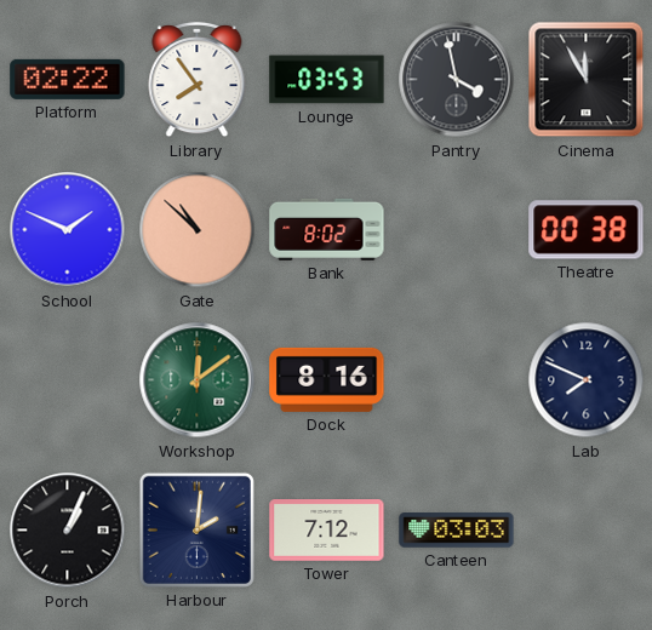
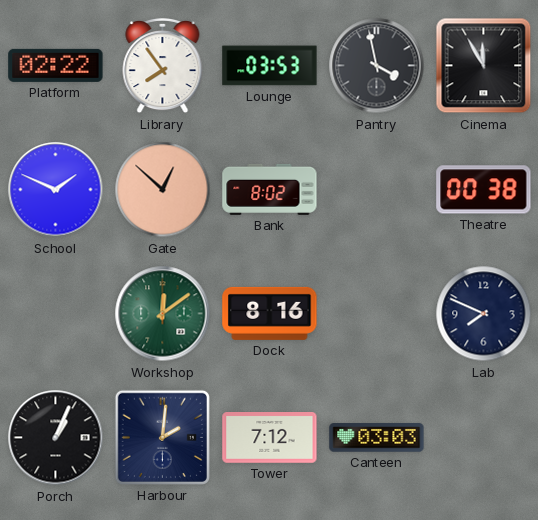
Gate: 10:52 -> 12:52
